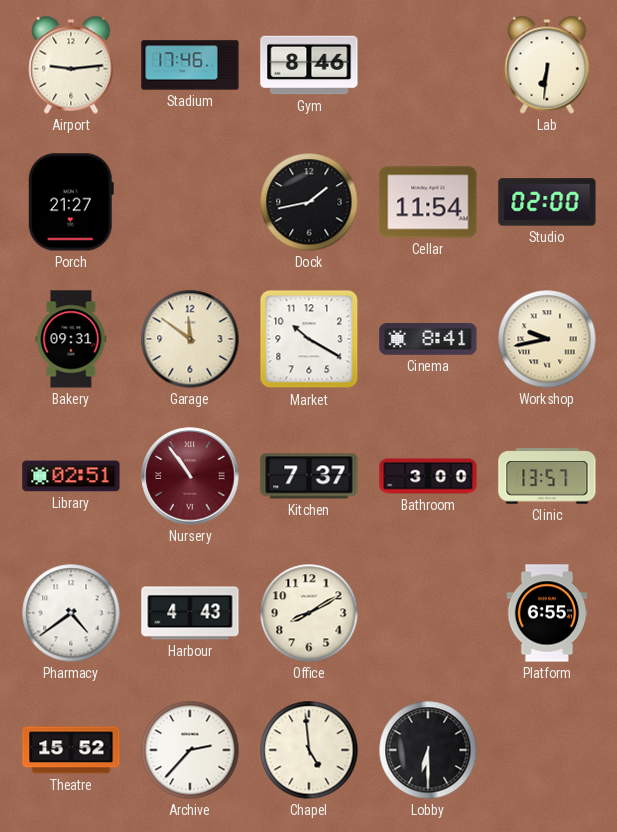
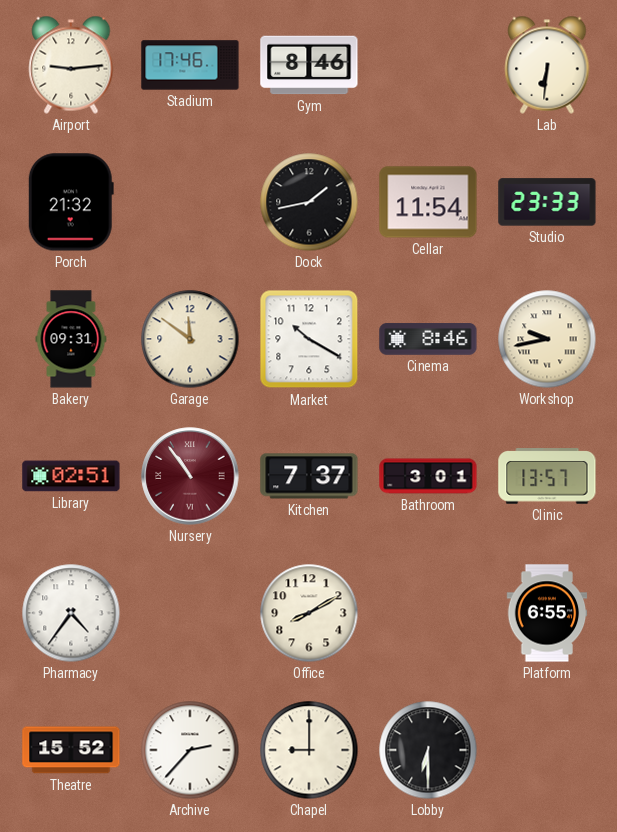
Porch: 21:27 -> 21:32
Studio: 02:00 -> 23:33
Cinema: 8:41 -> 8:46
Bathroom: 3:00 -> 3:01
Pharmacy: 4:39 -> 4:36
Harbour: 4:43 -> none
Chapel: 4:59 -> 9:00
